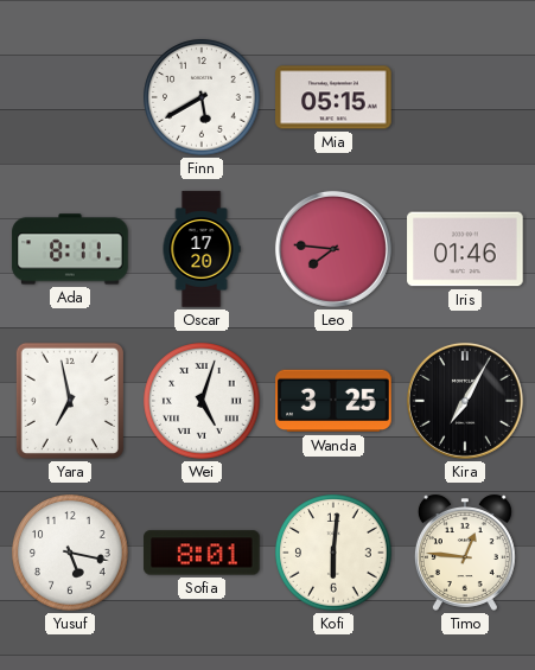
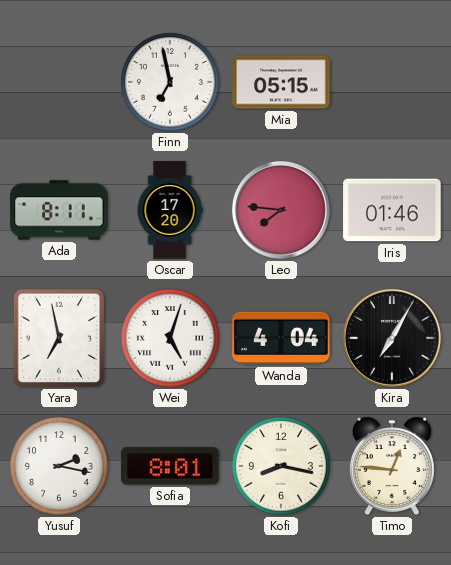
Finn: 5:40 -> 6:58
Wanda: 3:25 -> 4:04
Yusuf: 5:17 -> 2:17
Kofi: 6:01 -> 8:17
